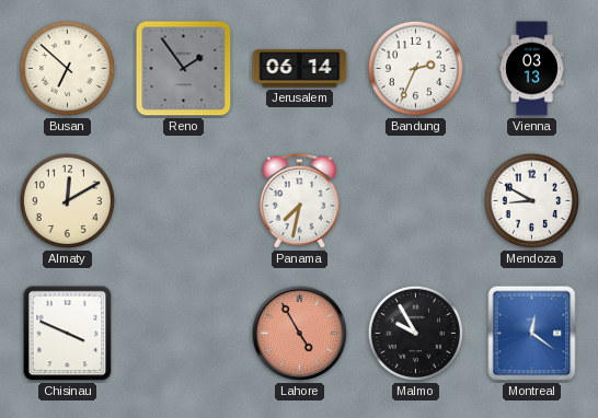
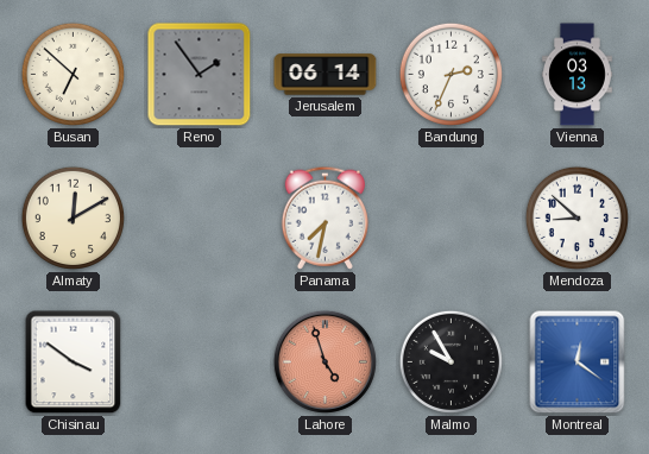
Mendoza: 8:50 -> 8:52
Chisinau: 3:49 -> 3:51
Lahore: 4:55 -> 4:57
